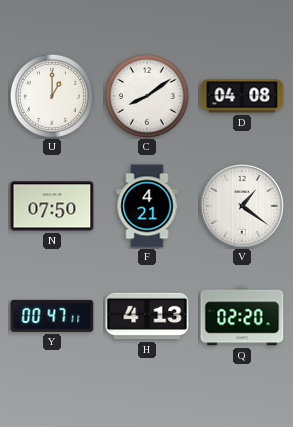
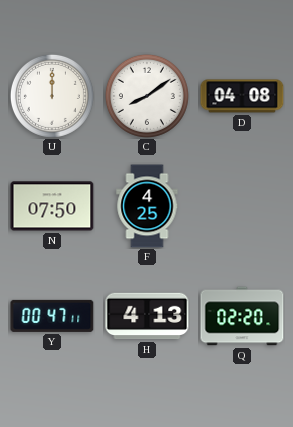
U: 1:00 -> 12:00
F: 4:21 -> 4:25
V: 1:21 -> none
